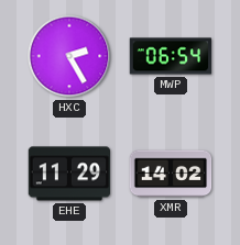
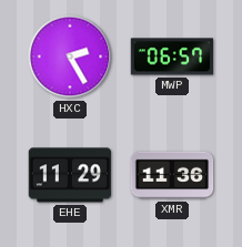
MWP: 06:54 -> 06:57
XMR: 14:02 -> 11:36
